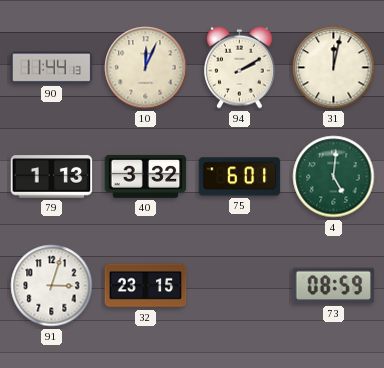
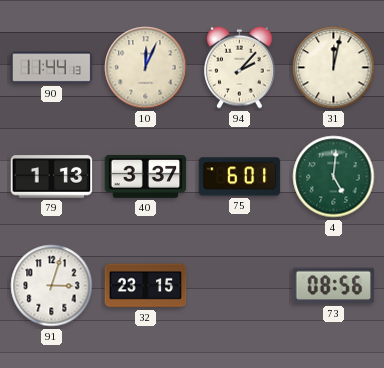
94: 2:10 -> 2:07
40: 3:32 -> 3:37
73: 08:59 -> 08:56
